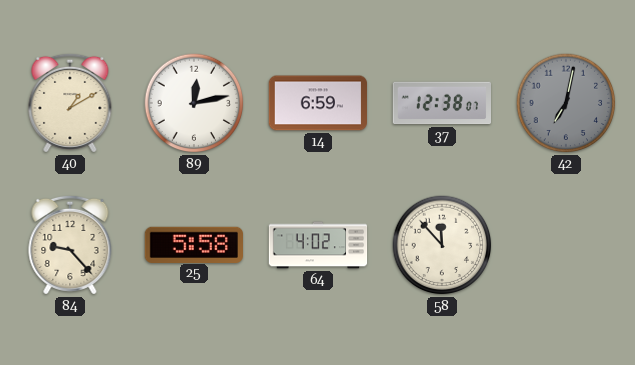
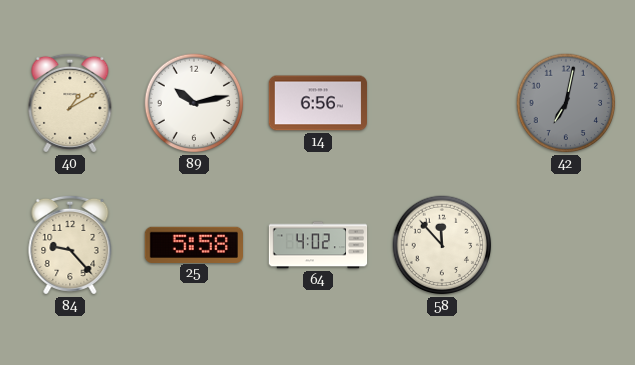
89: 12:13 -> 10:13
14: 6:59 -> 6:56
37: 12:38 -> none
